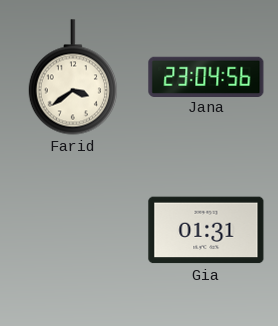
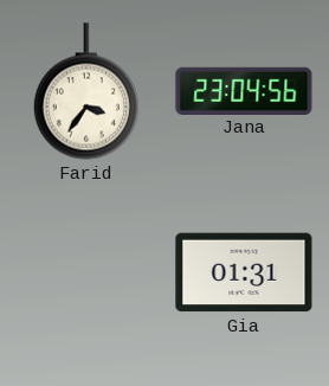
Farid: 3:39 -> 3:36
